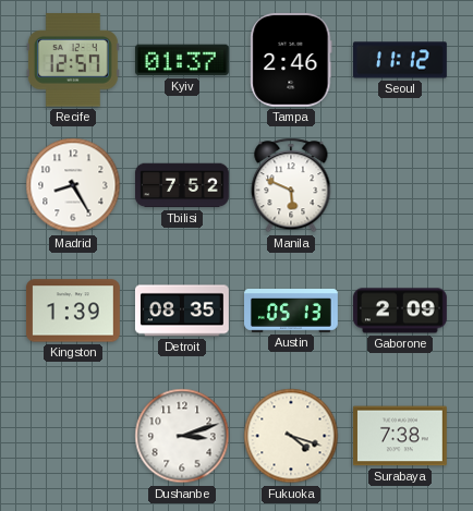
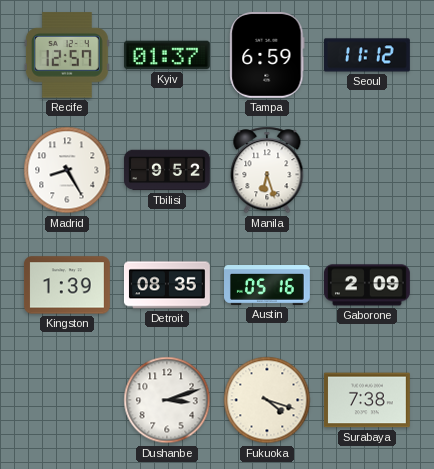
Tampa: 2:46 -> 6:59
Tbilisi: 7:52 -> 9:52
Manila: 5:49 -> 6:27
Austin: 05:13 -> 05:16
